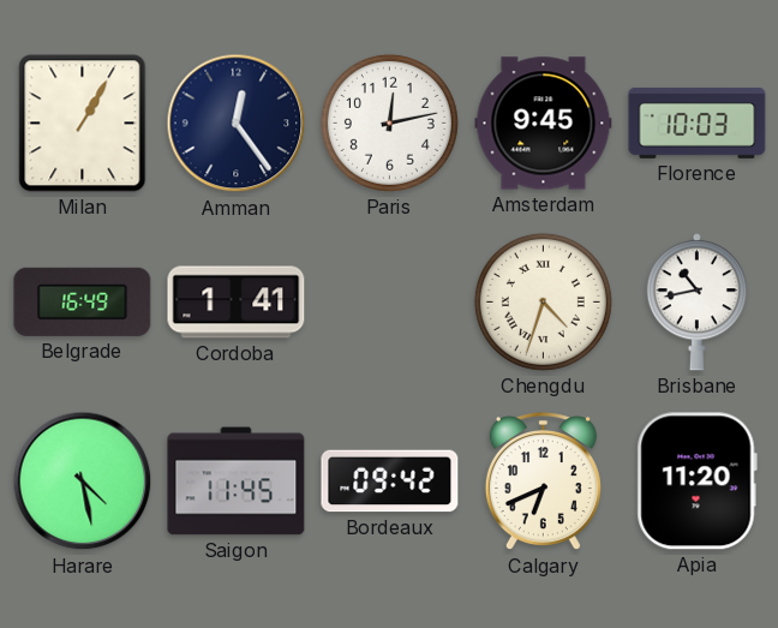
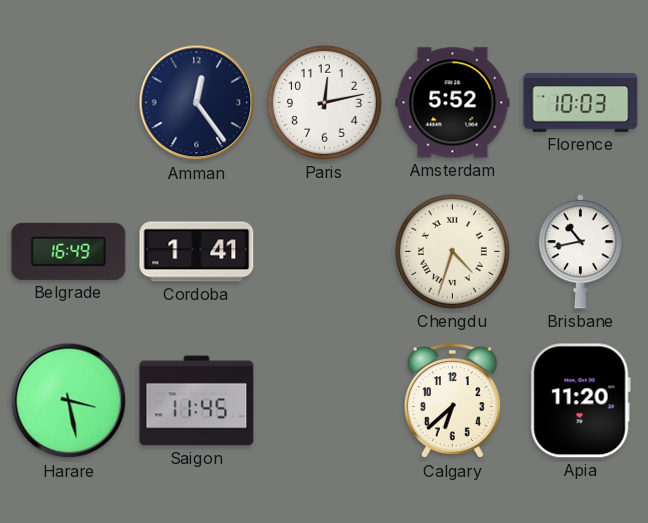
Milan: 1:05 -> none
Amsterdam: 9:45 -> 5:52
Harare: 4:28 -> 3:28
Bordeaux: 09:42 -> none
Calgary: 6:41 -> 6:38
